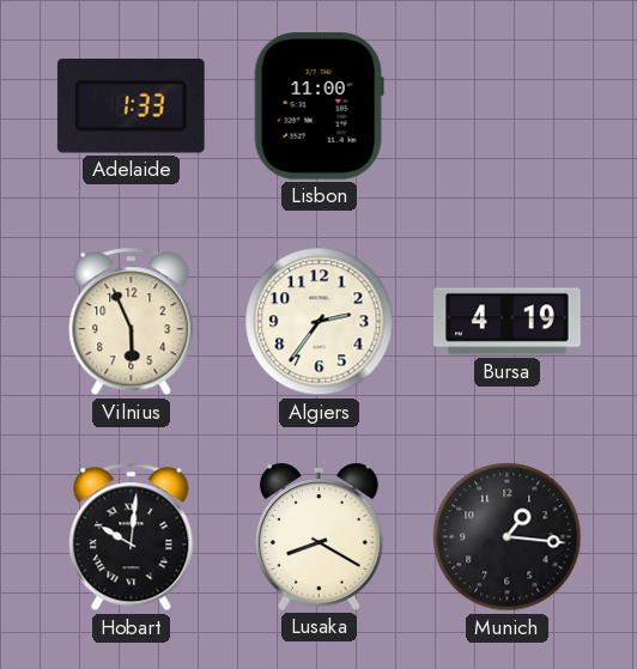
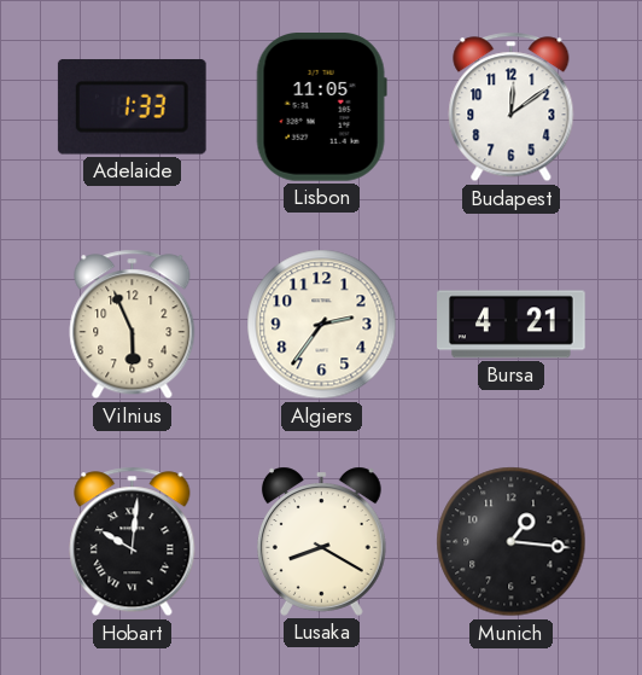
Lisbon: 11:00 -> 11:05
Budapest: none -> 12:09
Bursa: 4:19 -> 4:21
